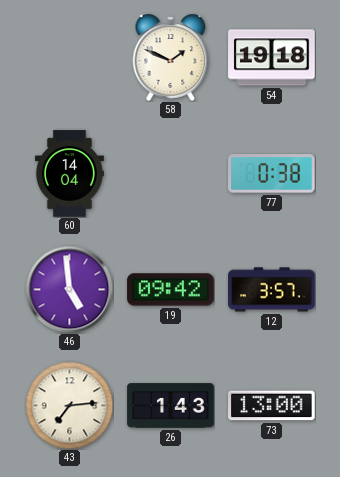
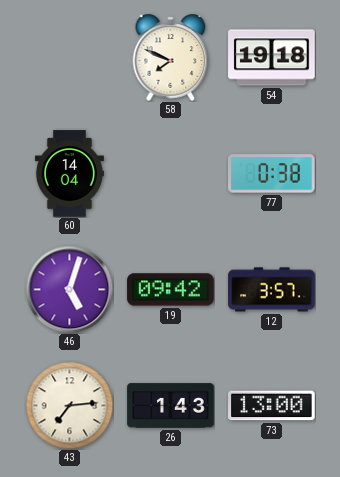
58: 1:49 -> 7:49
46: 4:59 -> 5:03
